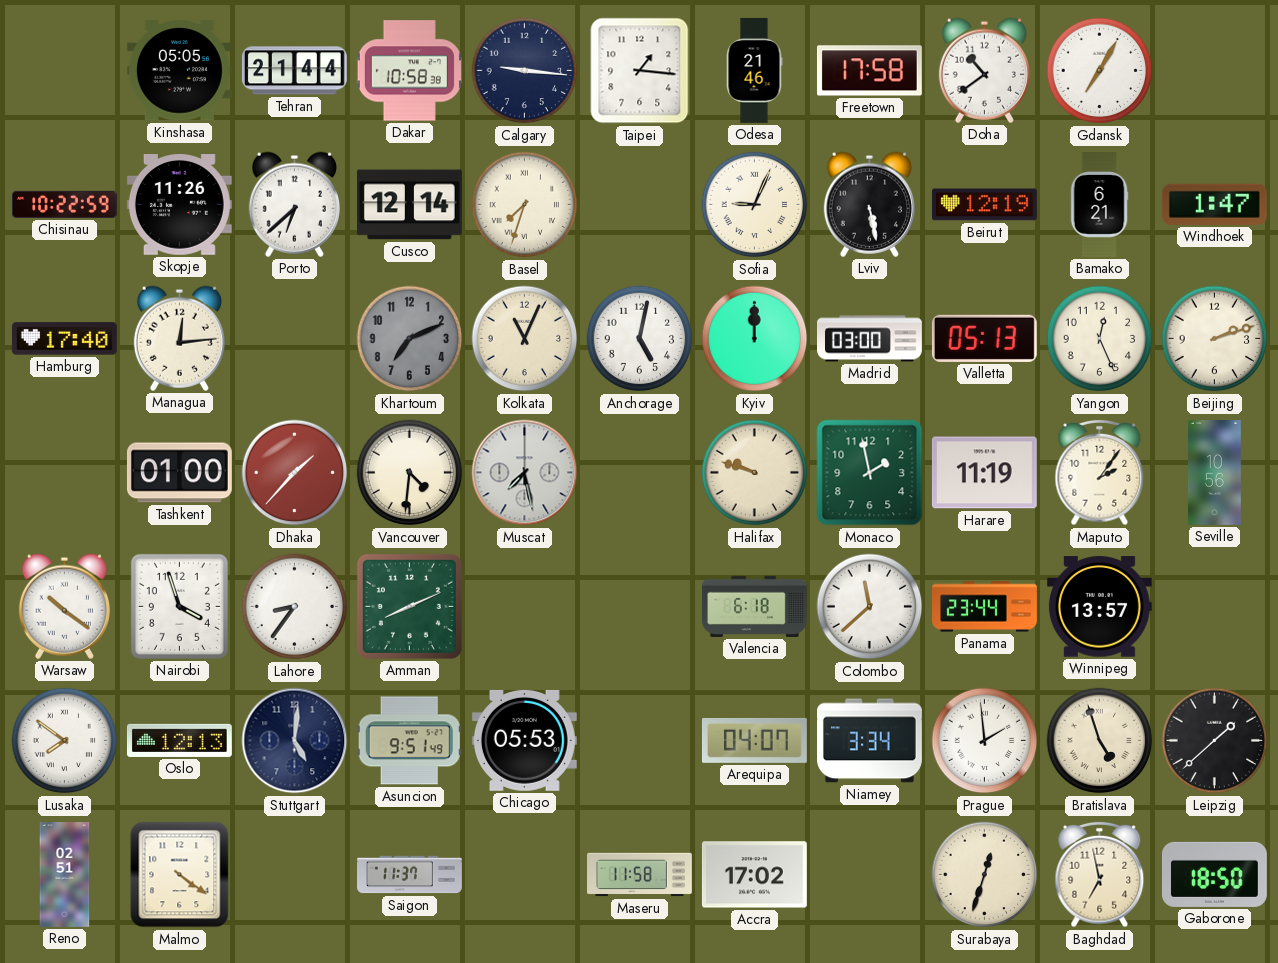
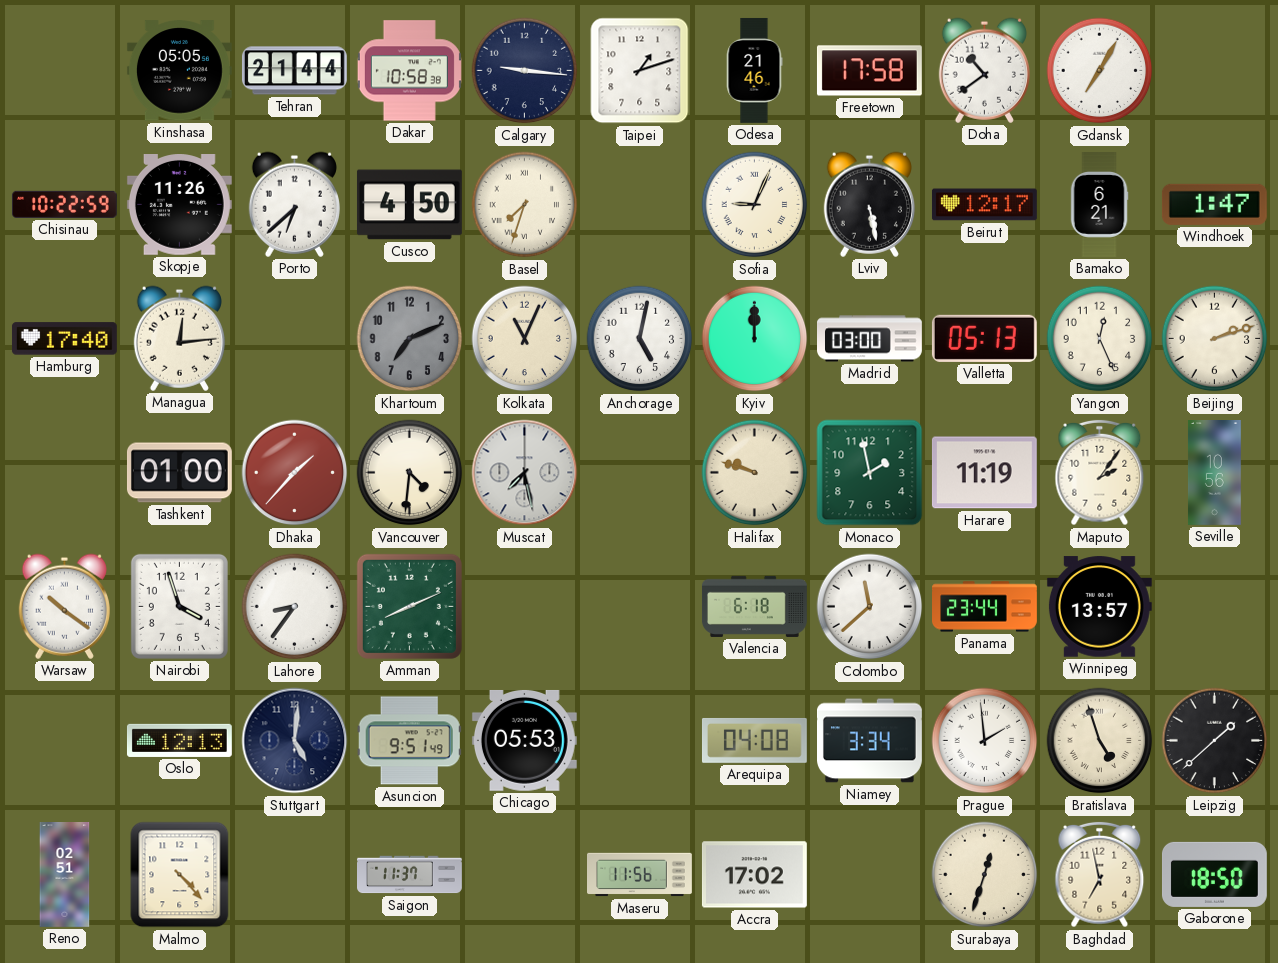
Taipei: 1:16 -> 1:12
Cusco: 12:14 -> 4:50
Beirut: 12:19 -> 12:17
Lusaka: 7:51 -> none
Arequipa: 04:07 -> 04:08
Malmo: 4:21 -> 4:23
Maseru: 11:58 -> 11:56
